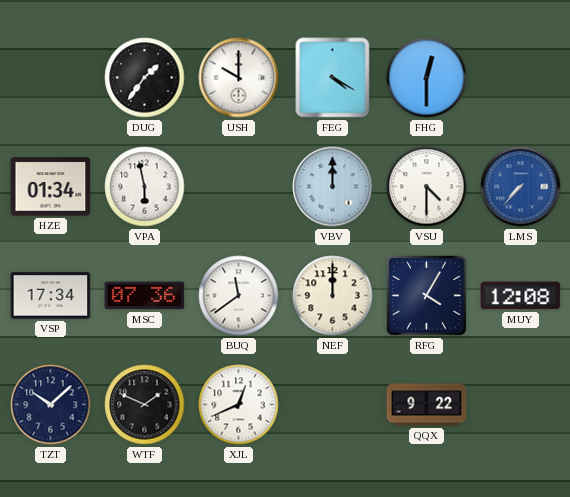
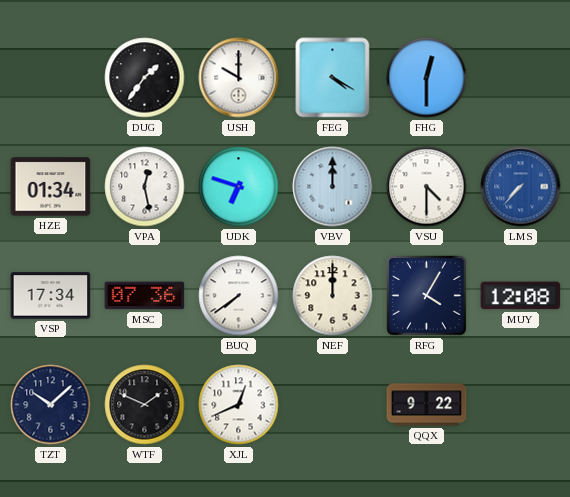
VPA: 5:58 -> 12:28
UDK: none -> 6:48
BUQ: 11:39 -> 7:39
